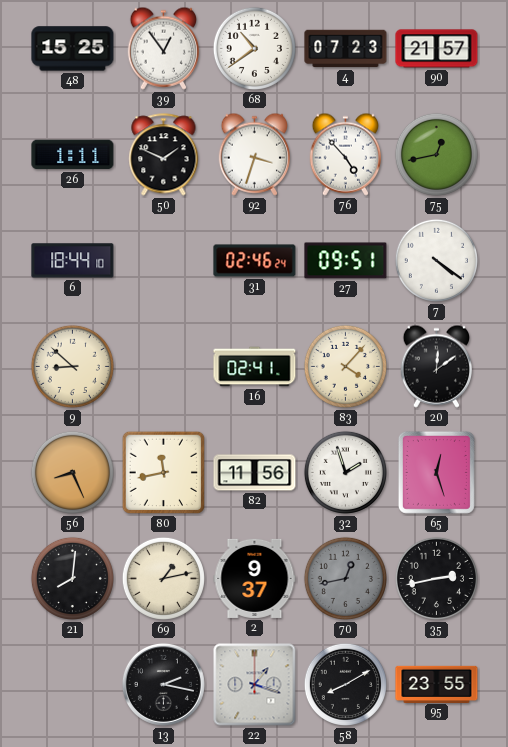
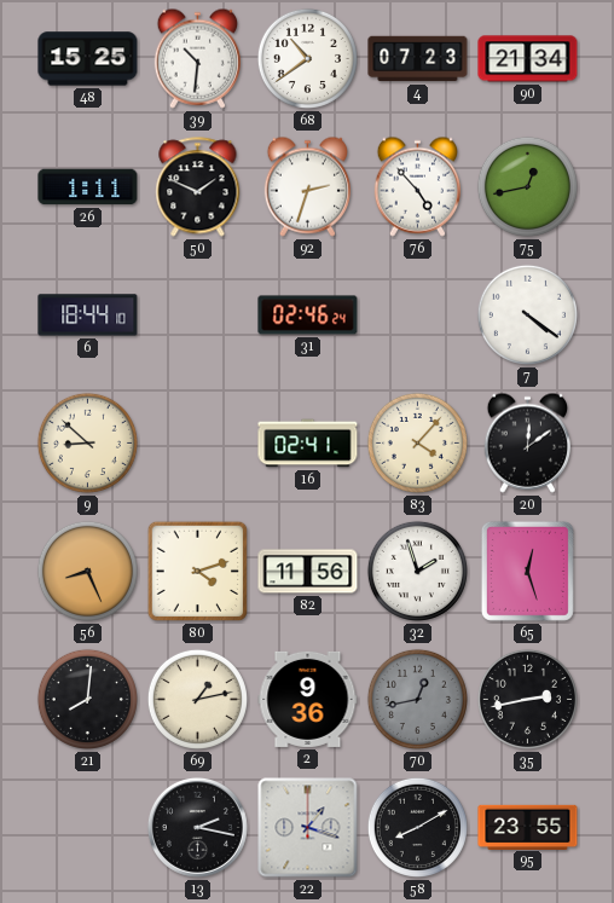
39: 12:54 -> 10:31
90: 21:57 -> 21:34
92: 3:33 -> 2:33
27: 09:51 -> none
80: 11:43 -> 4:12
2: 9:37 -> 9:36
